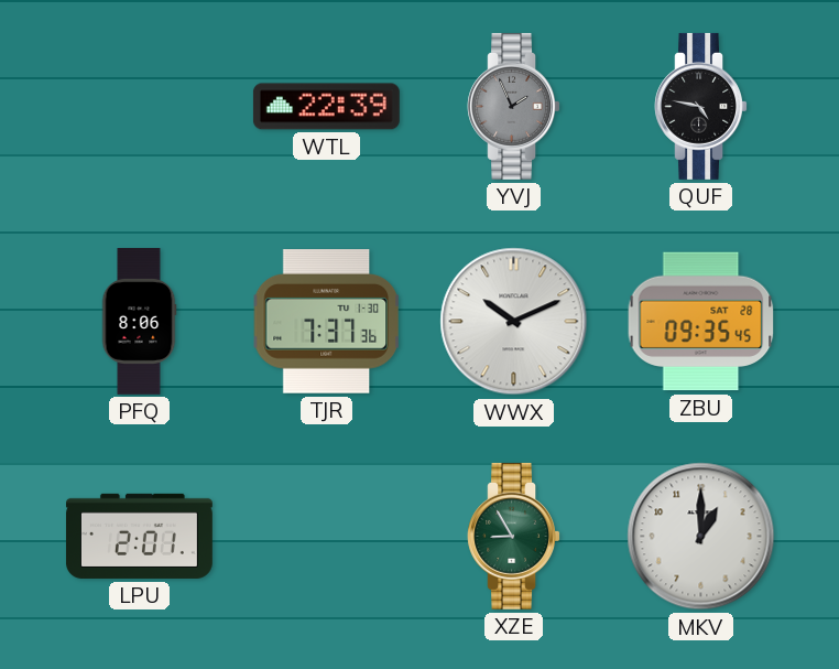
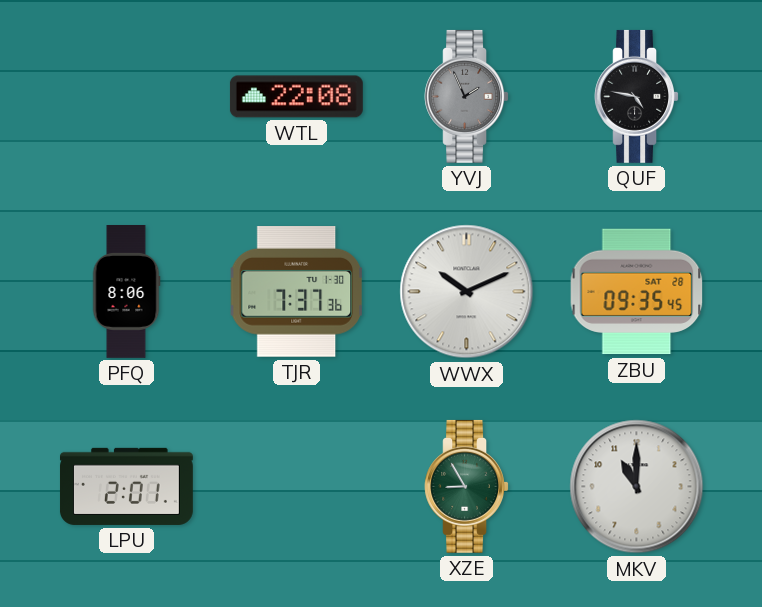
WTL: 22:39 -> 22:08
MKV: 1:00 -> 11:00
